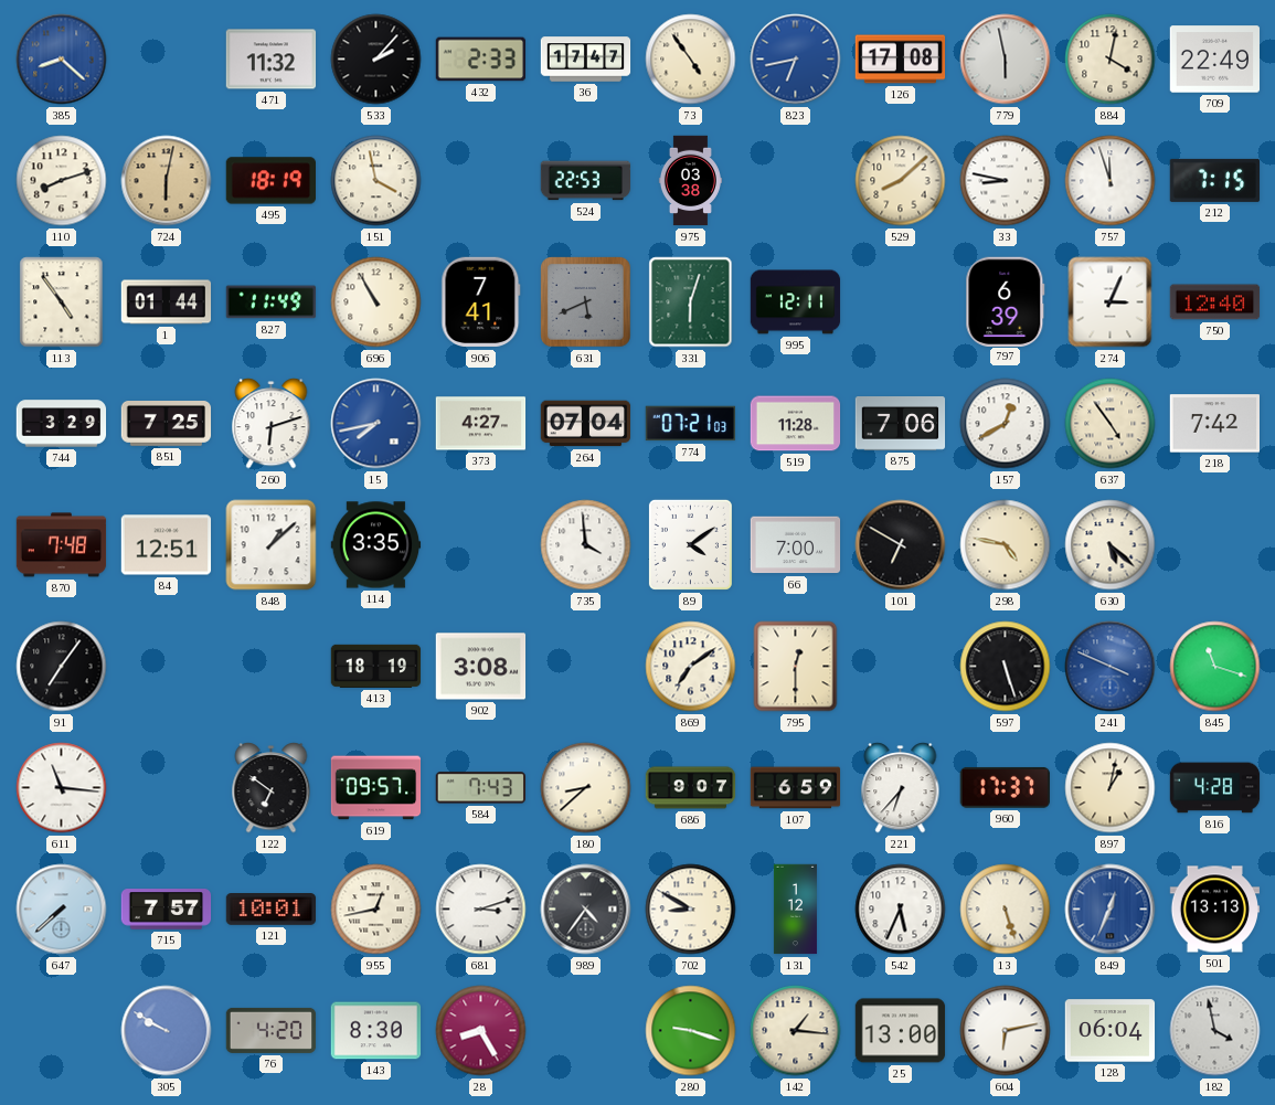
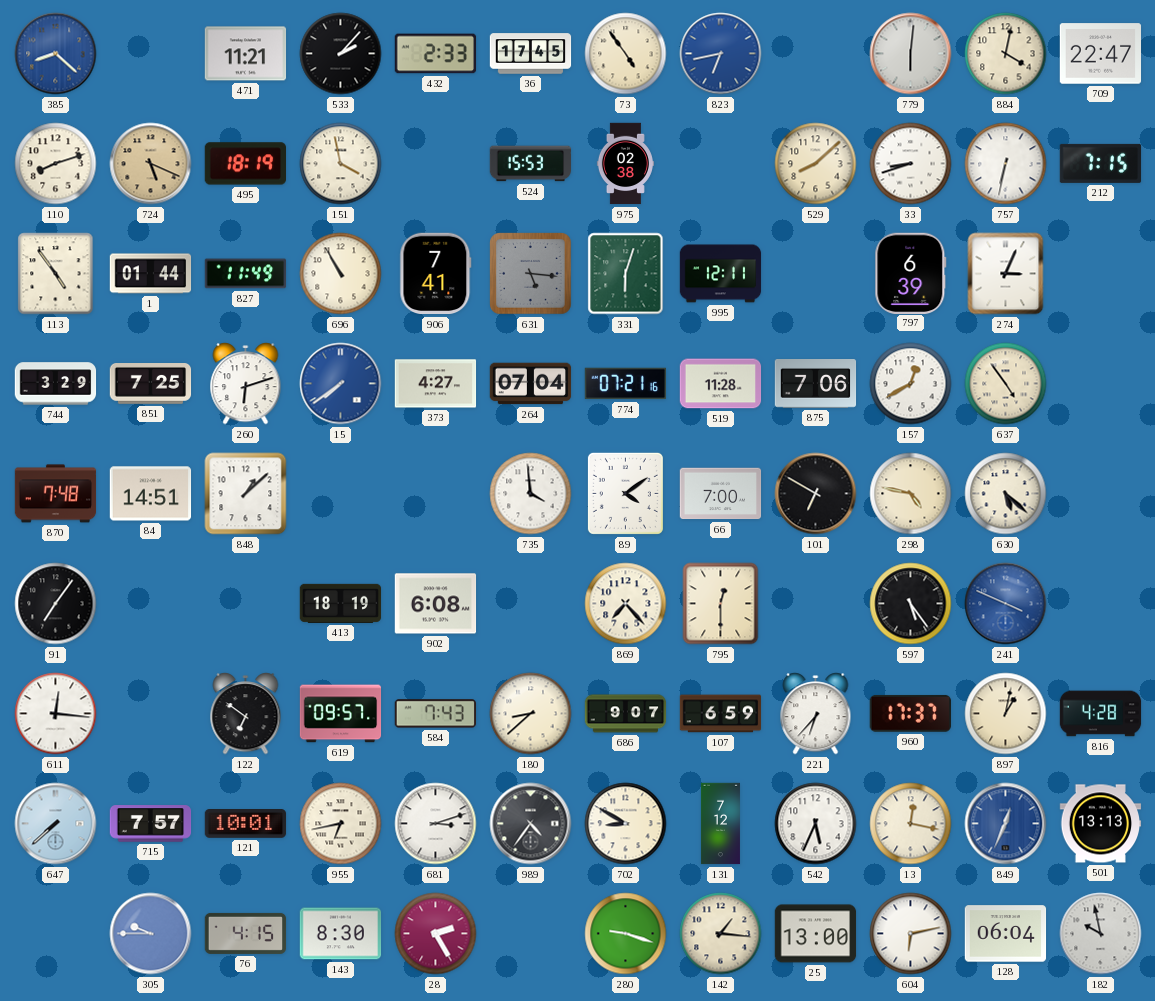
471: 11:32 -> 11:21
36: 17:47 -> 17:45
126: 17:08 -> none
779: 5:58 -> 6:01
709: 22:49 -> 22:47
724: 6:02 -> 5:19
524: 22:53 -> 15:53
975: 03:38 -> 02:38
33: 8:47 -> 8:42
757: 11:57 -> 6:32
631: 5:41 -> 5:16
750: 12:40 -> none
15: 7:43 -> 7:39
774: 07:21:03 -> 07:21:16
218: 7:42 -> none
84: 12:51 -> 14:51
114: 3:35 -> none
902: 3:08 -> 6:08
869: 7:09 -> 7:23
597: 5:27 -> 5:24
845: 11:18 -> none
611: 11:16 -> 12:16
955: 12:43 -> 6:43
131: 1:12 -> 7:12
13: 5:27 -> 12:17
305: 9:50 -> 9:45
76: 4:20 -> 4:15
28: 8:25 -> 2:25
182: 3:58 -> 9:58
